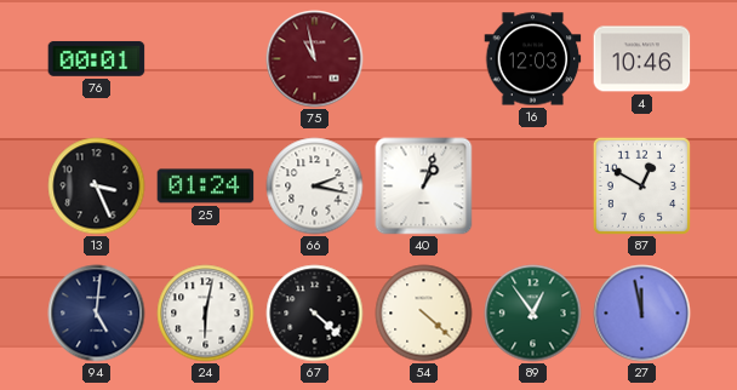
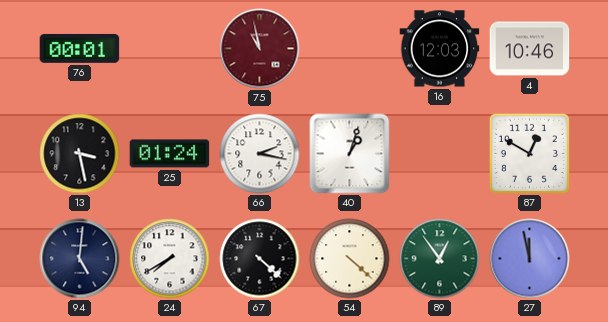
13: 3:26 -> 3:28
24: 6:02 -> 7:40
